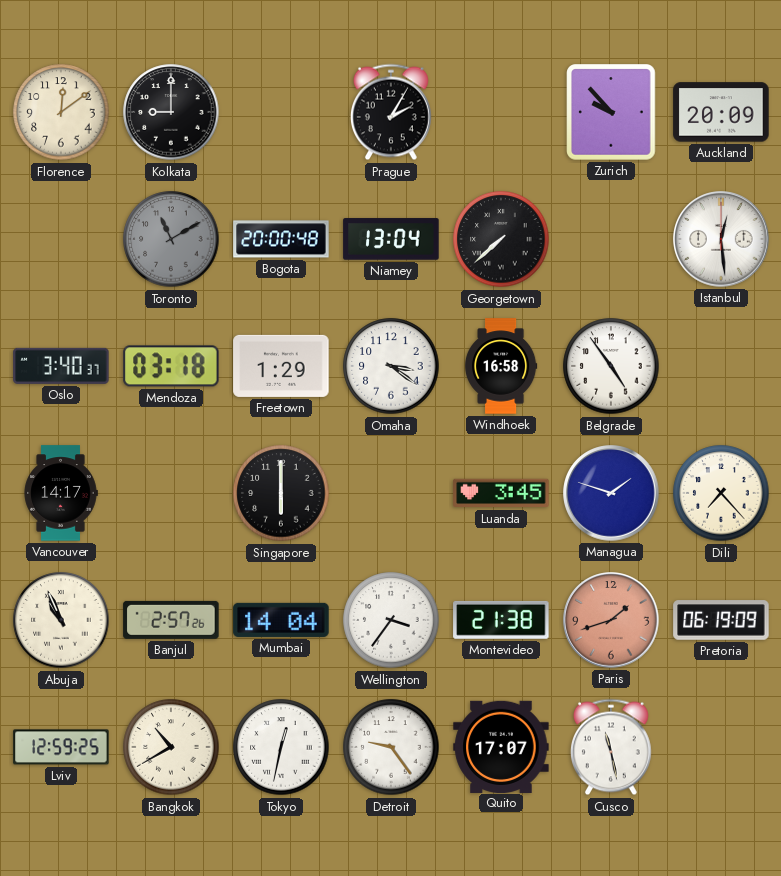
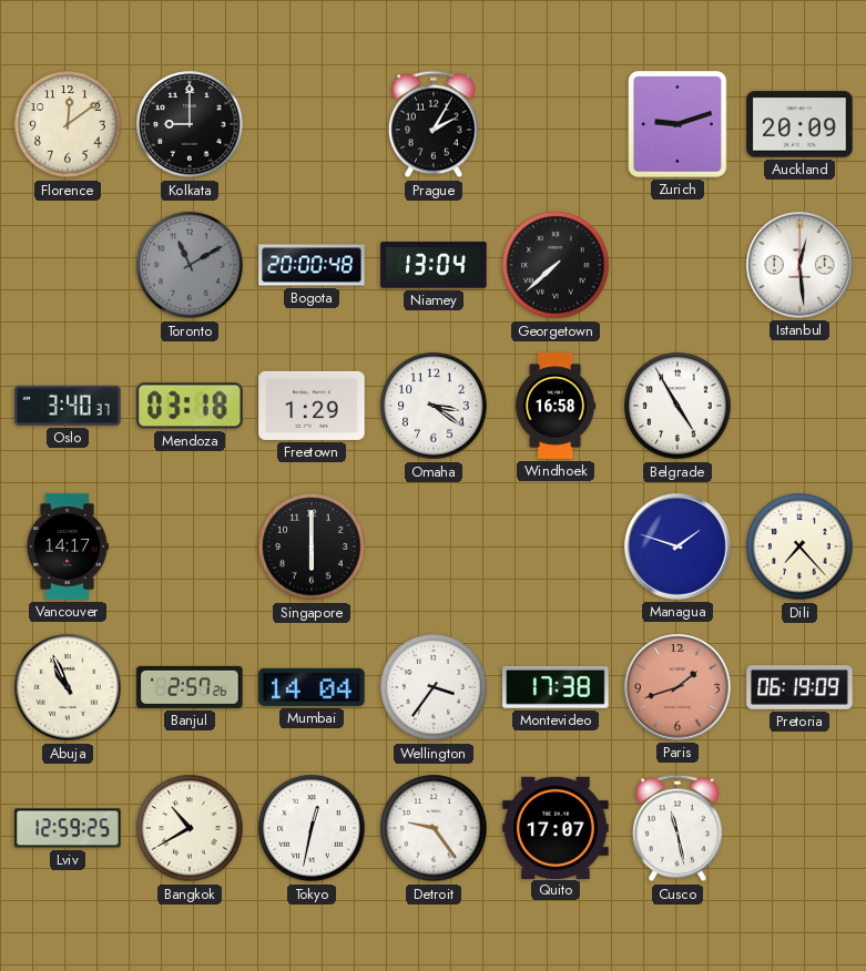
Zurich: 9:53 -> 9:12
Belgrade: 4:54 -> 4:55
Luanda: 3:45 -> none
Montevideo: 21:38 -> 17:38
